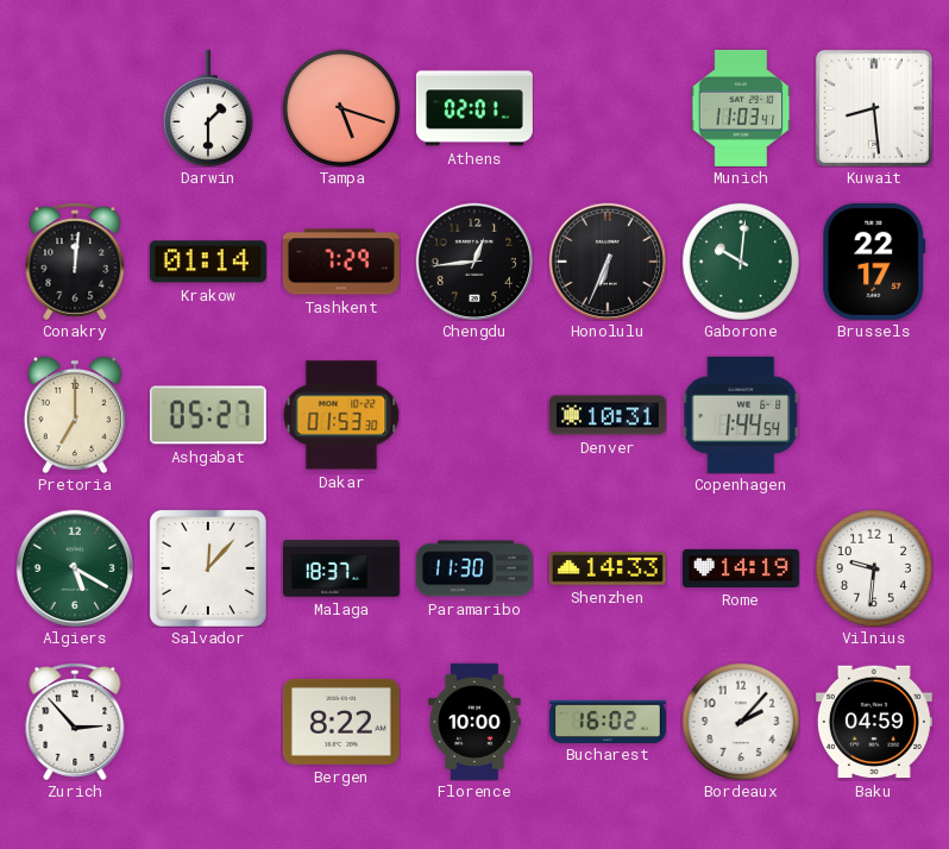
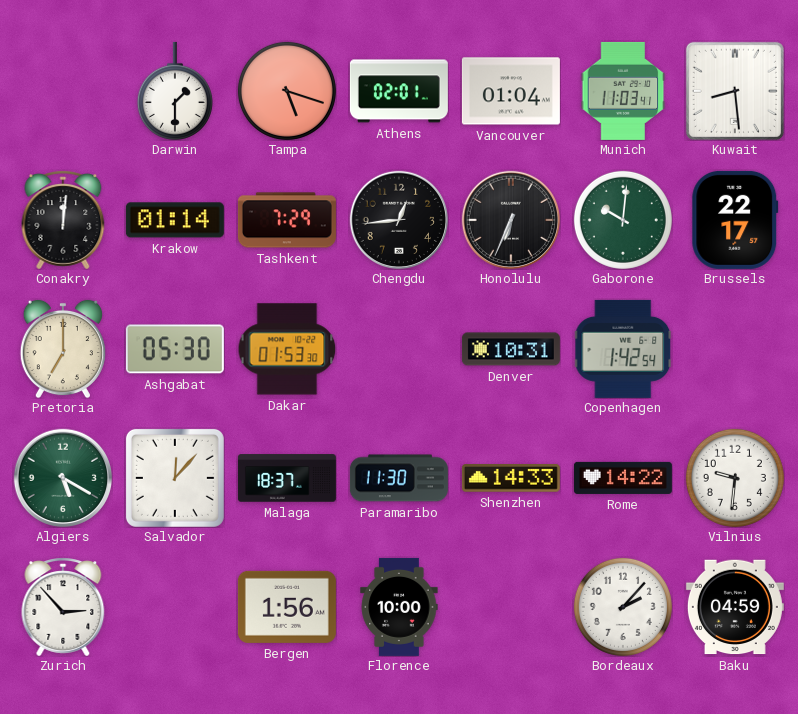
Vancouver: none -> 01:04
Ashgabat: 05:27 -> 05:30
Copenhagen: 1:44 -> 1:42
Rome: 14:19 -> 14:22
Bergen: 8:22 -> 1:56
Bucharest: 16:02 -> none
